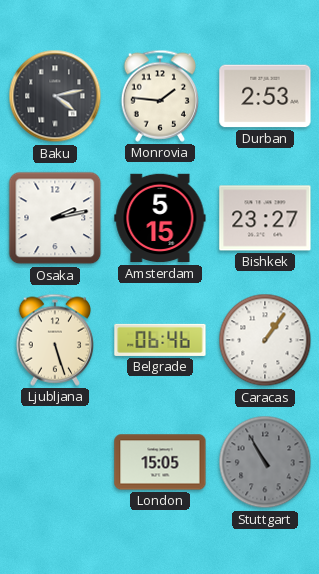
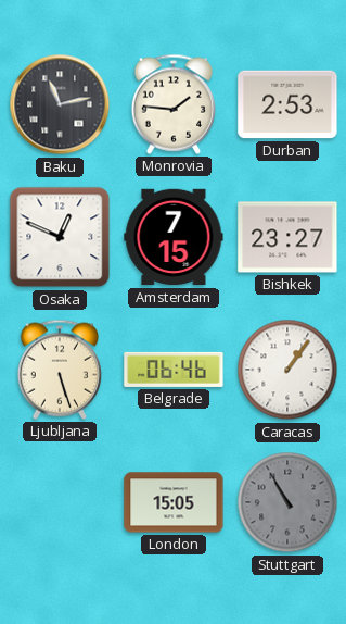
Baku: 4:13 -> 11:13
Osaka: 2:13 -> 12:49
Amsterdam: 5:15 -> 7:15
